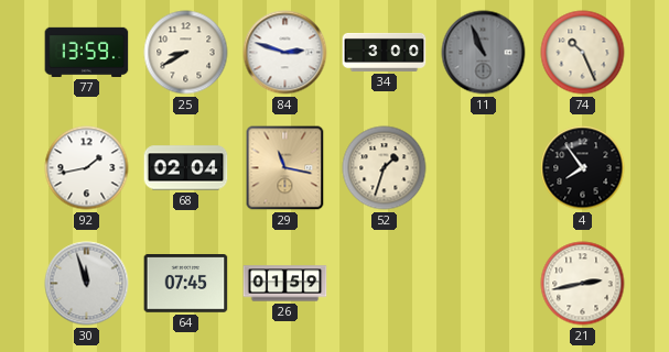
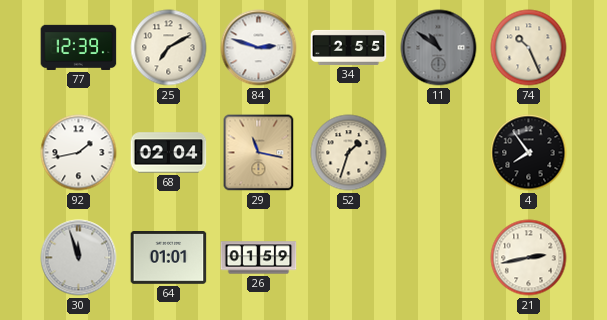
77: 13:59 -> 12:39
25: 8:40 -> 7:10
34: 3:00 -> 2:55
11: 10:56 -> 10:51
64: 07:45 -> 01:01
